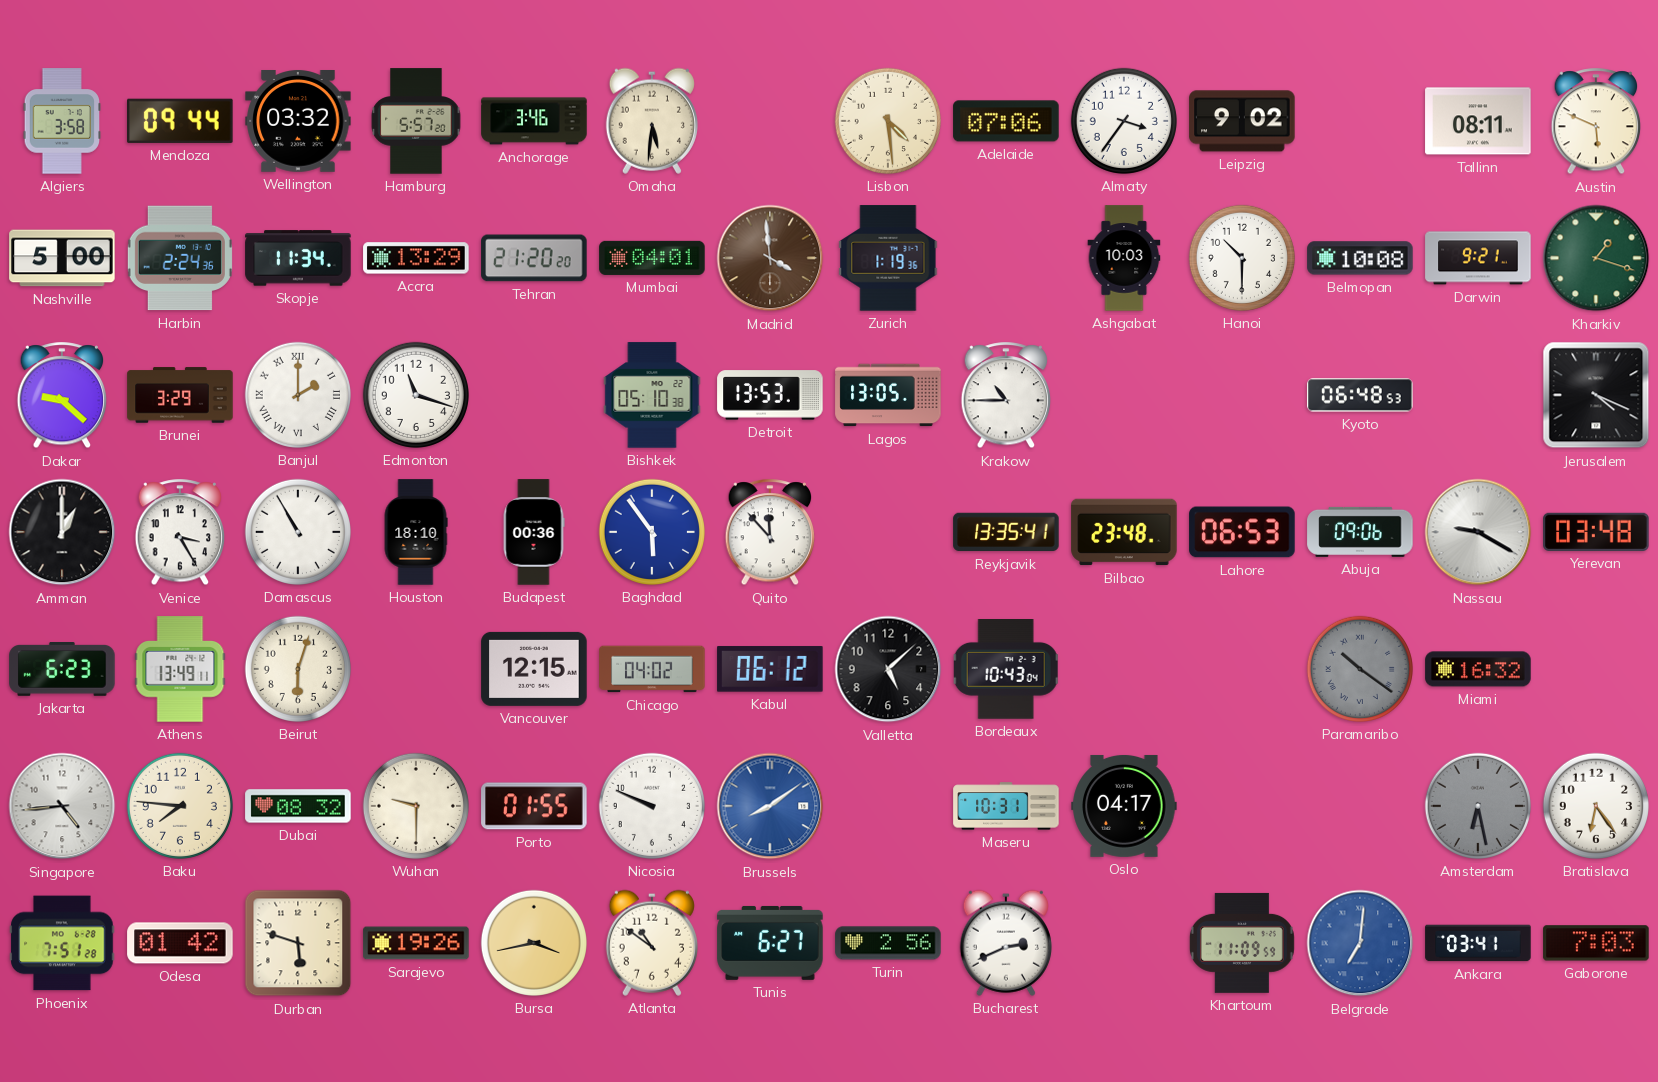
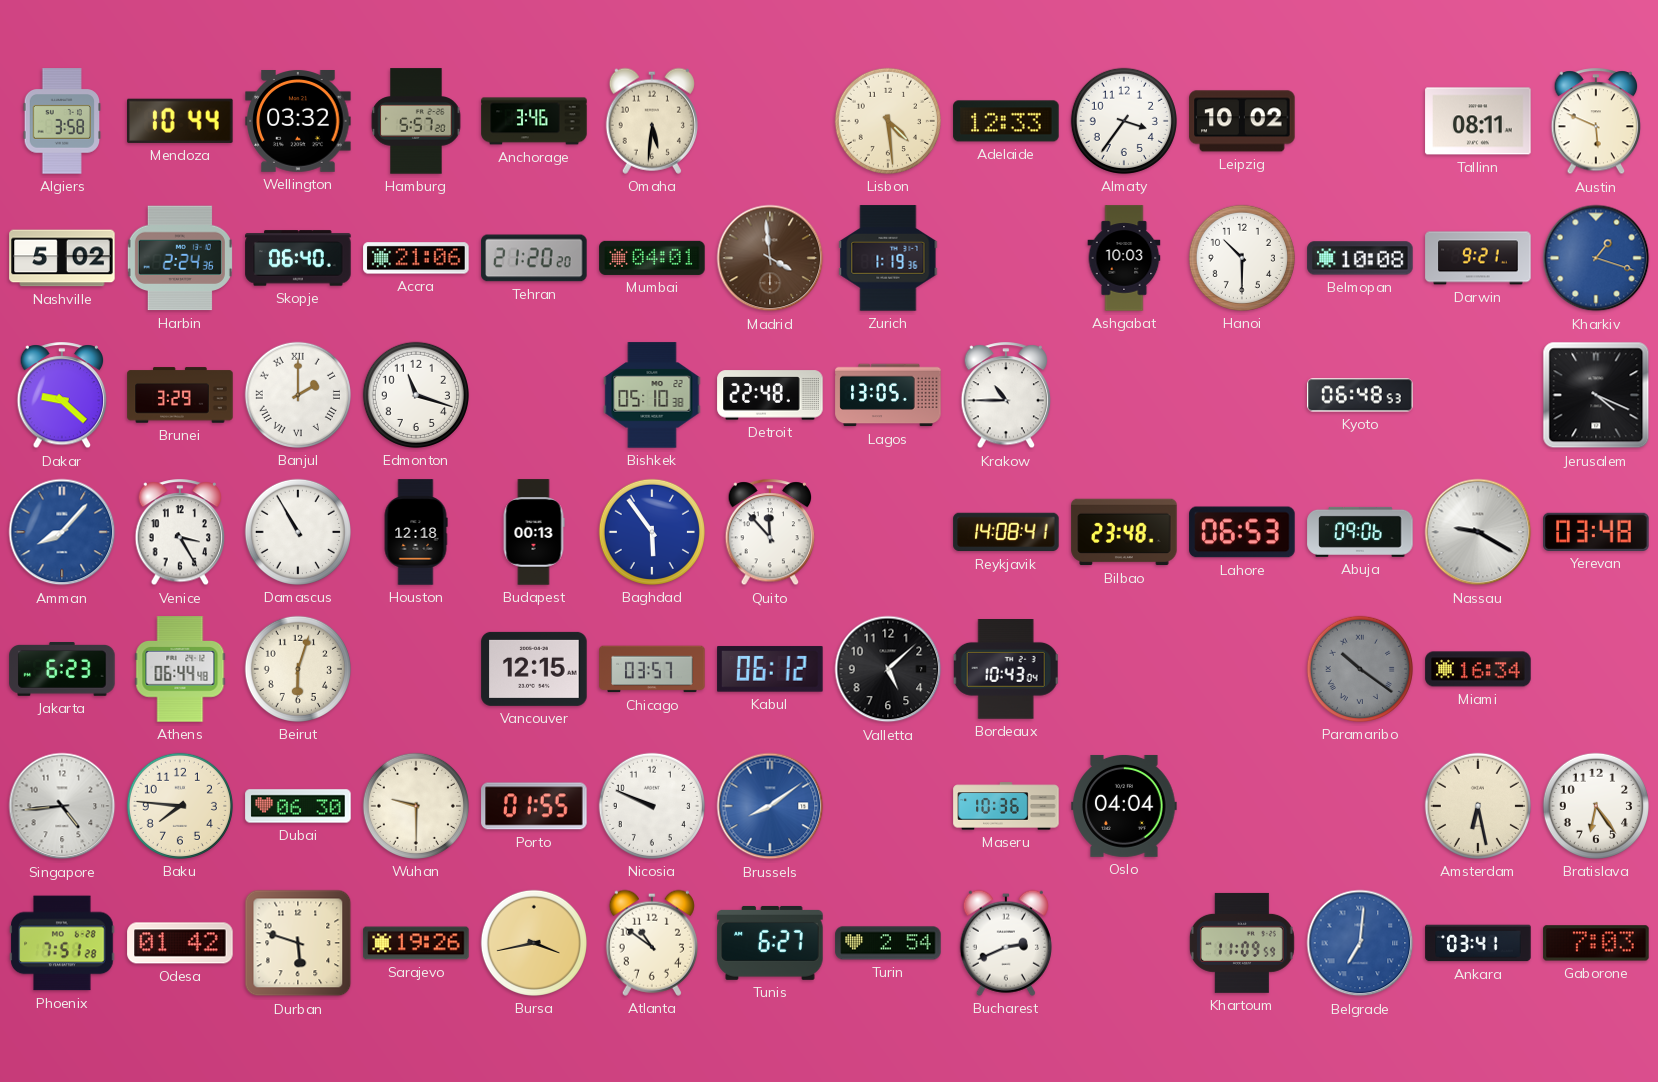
Mendoza: 09:44 -> 10:44
Adelaide: 07:06 -> 12:33
Leipzig: 9:02 -> 10:02
Nashville: 5:00 -> 5:02
Skopje: 11:34 -> 06:40
Accra: 13:29 -> 21:06
Kharkiv dial: green -> blue
Detroit: 13:53 -> 22:48
Amman: 1:00 -> 8:07
Amman dial: black -> blue
Houston: 18:10 -> 12:18
Budapest: 00:36 -> 00:13
Reykjavik: 13:35 -> 14:08
Athens: 13:49 -> 06:44
Chicago: 04:02 -> 03:57
Miami: 16:32 -> 16:34
Dubai: 08:32 -> 06:30
Maseru: 10:31 -> 10:36
Oslo: 04:17 -> 04:04
Amsterdam dial: grey -> cream
Turin: 2:56 -> 2:54
